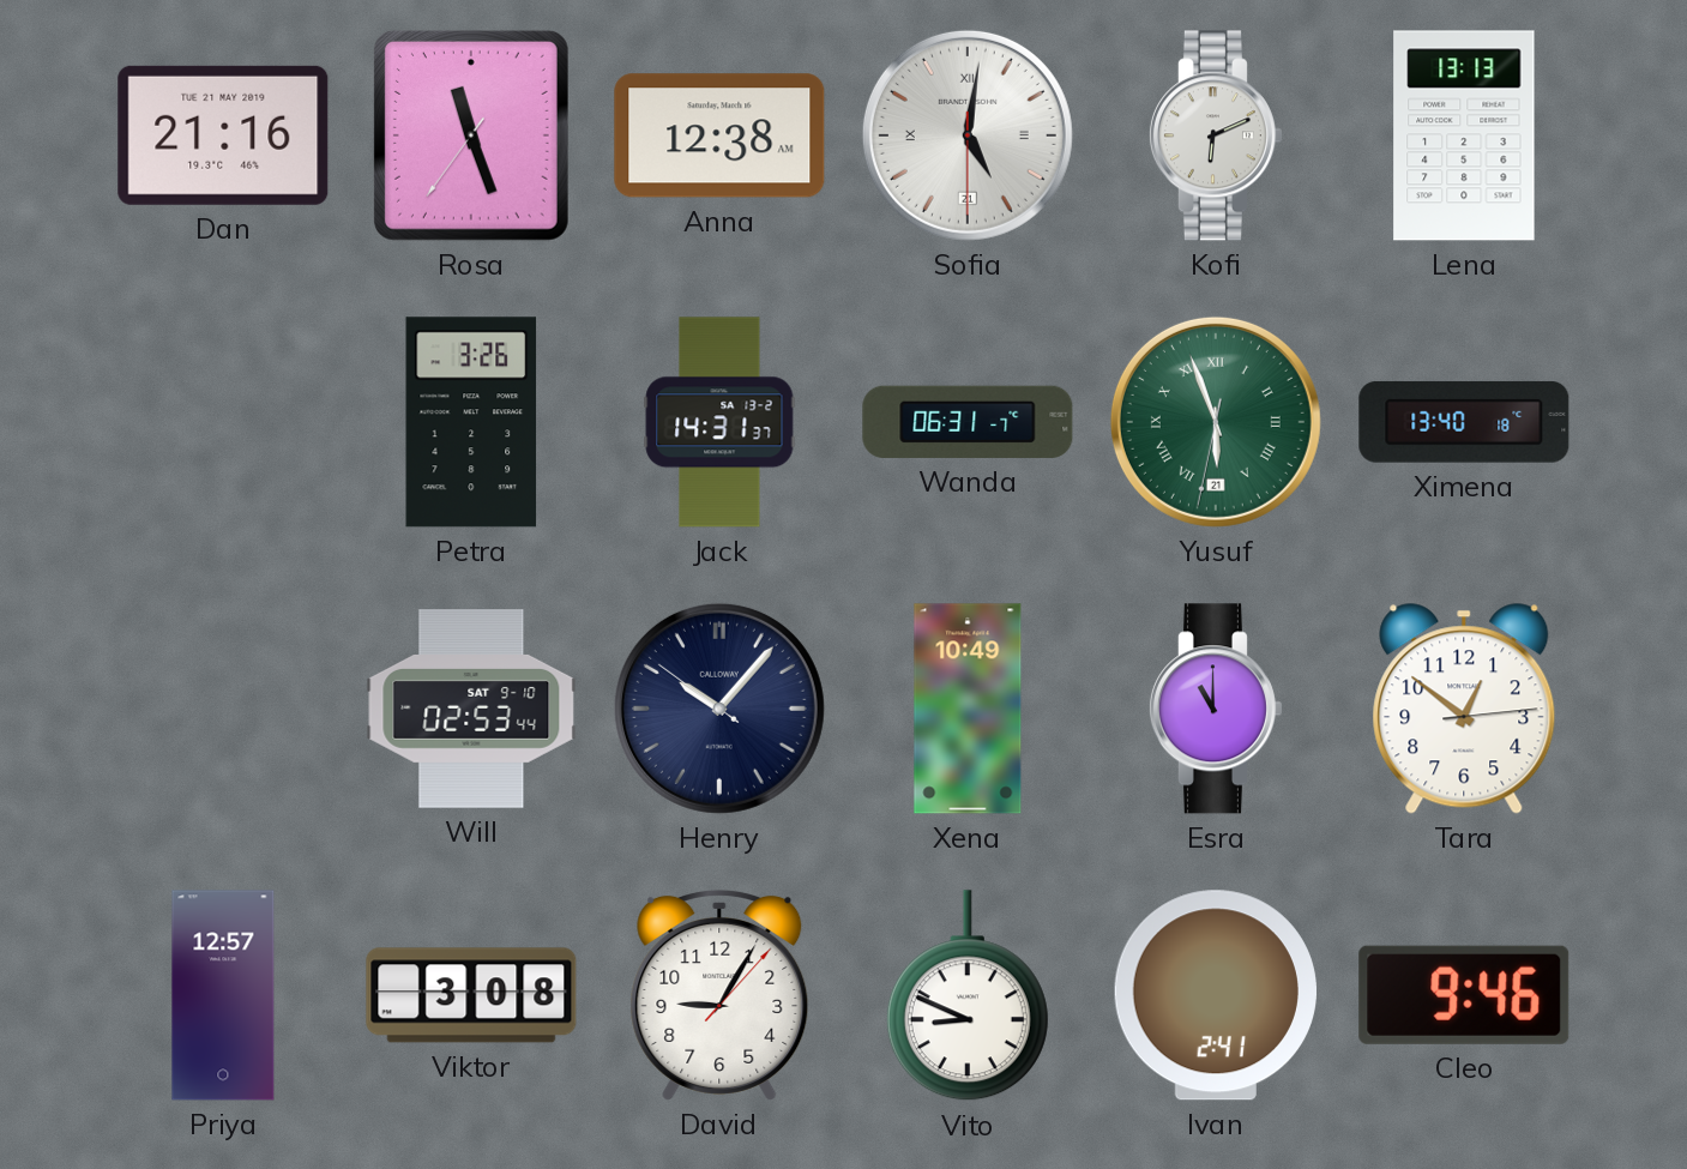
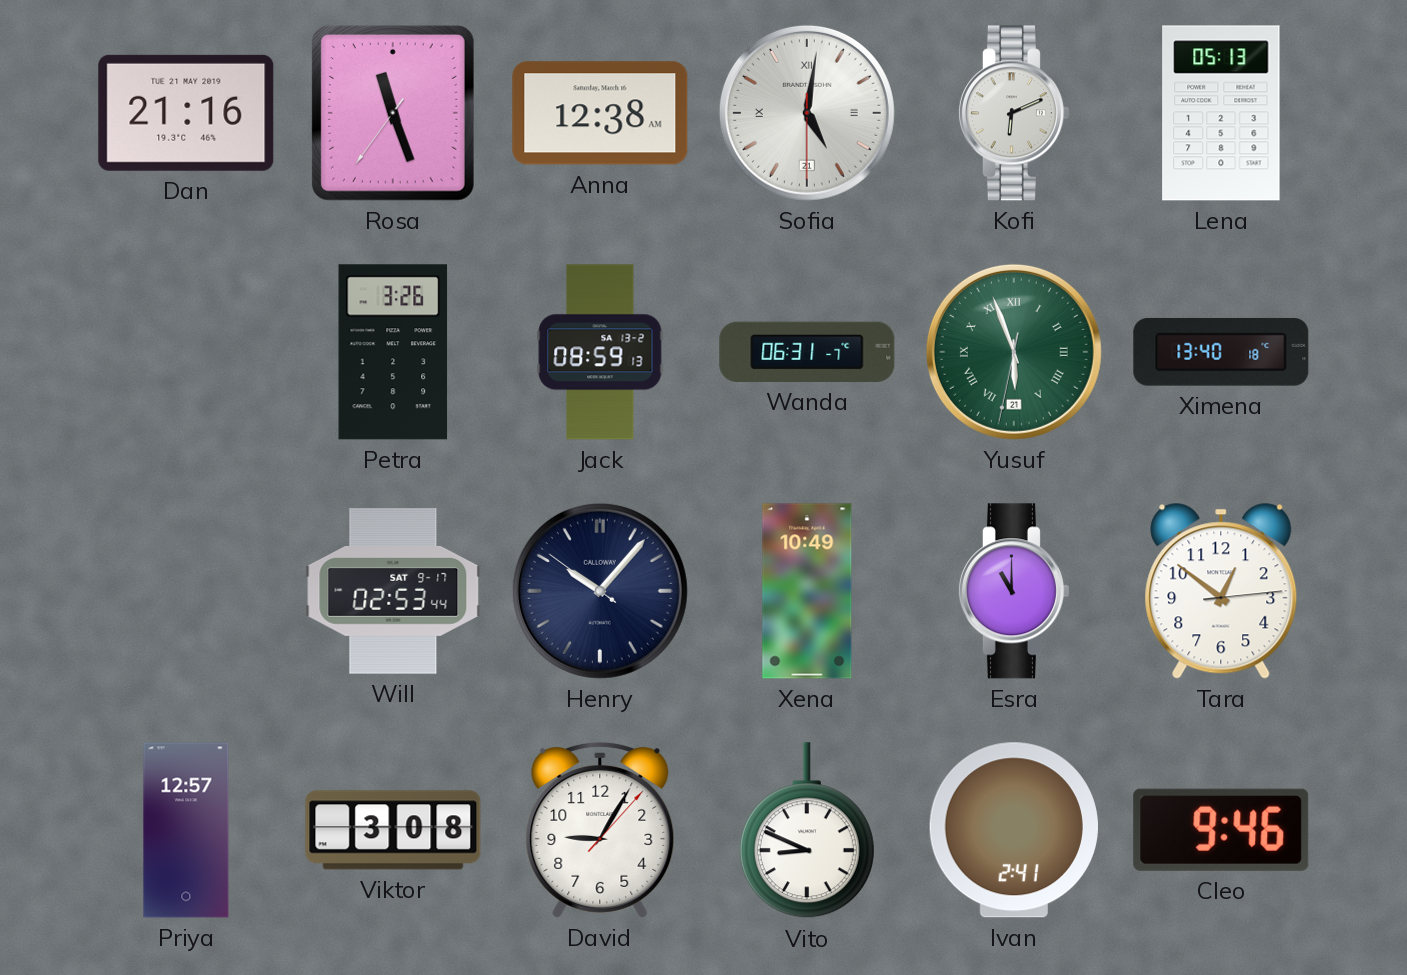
Lena: 13:13 -> 05:13
Jack: 14:31 -> 08:59
Will date: SAT 9-10 -> SAT 9-17
